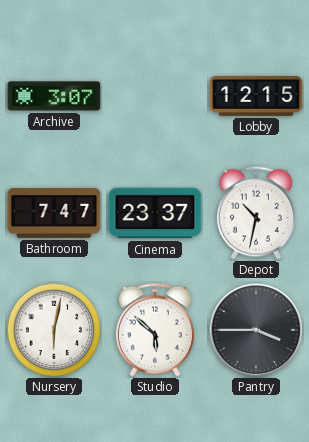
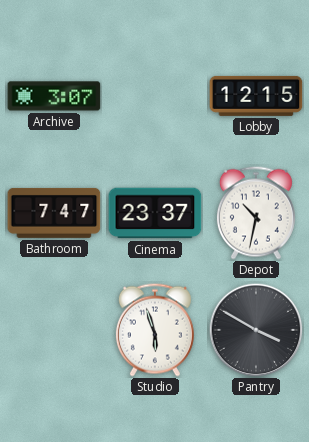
Nursery: 6:02 -> none
Studio: 5:52 -> 5:57
Pantry: 3:45 -> 3:50
